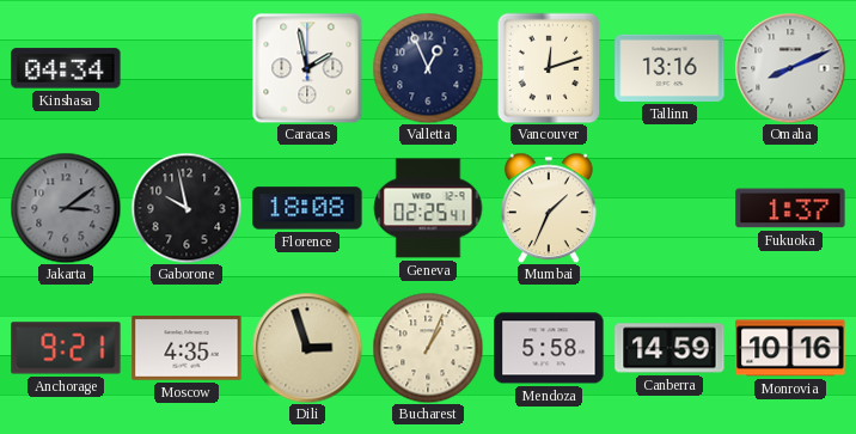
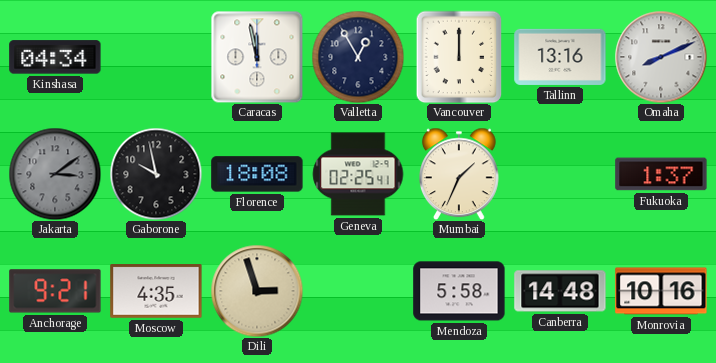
Caracas: 1:58 -> 11:58
Valletta: 12:56 -> 12:55
Vancouver: 12:12 -> 12:00
Bucharest: 1:04 -> none
Canberra: 14:59 -> 14:48
